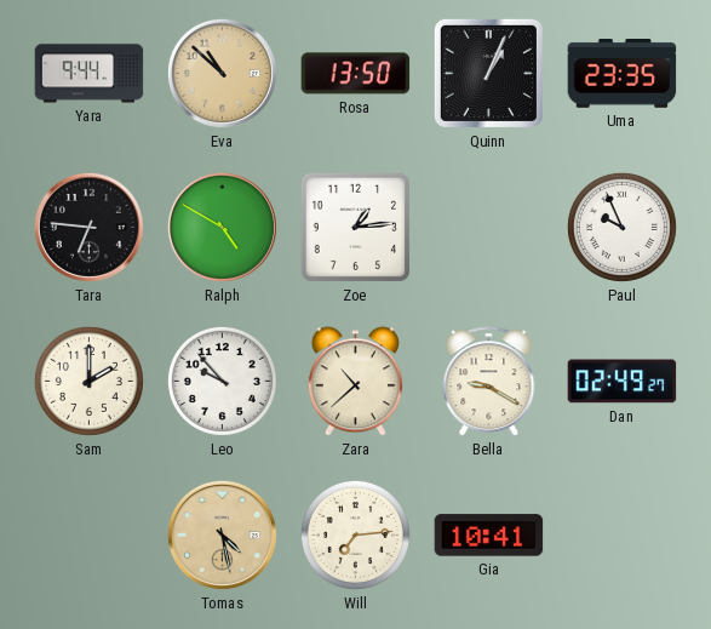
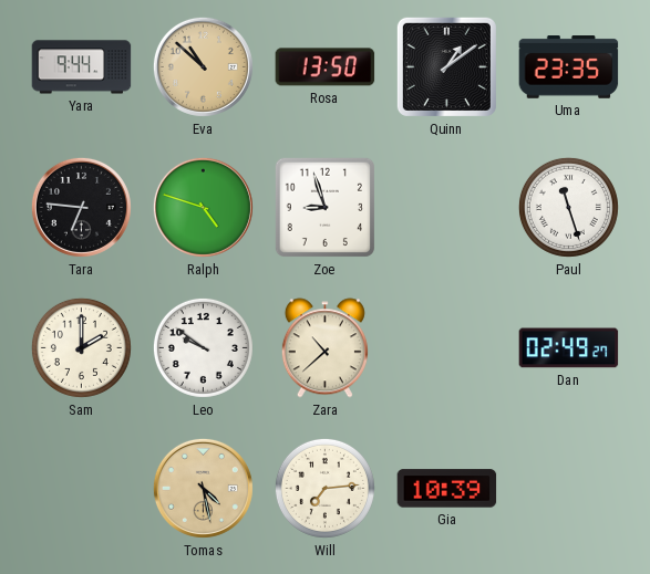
Quinn: 1:04 -> 1:09
Ralph: 4:50 -> 4:48
Zoe: 1:14 -> 8:57
Paul: 9:56 -> 11:27
Leo: 9:53 -> 9:51
Bella: 9:20 -> none
Gia: 10:41 -> 10:39
